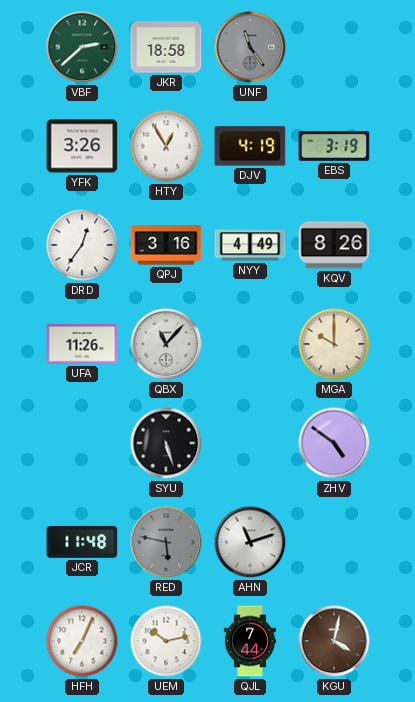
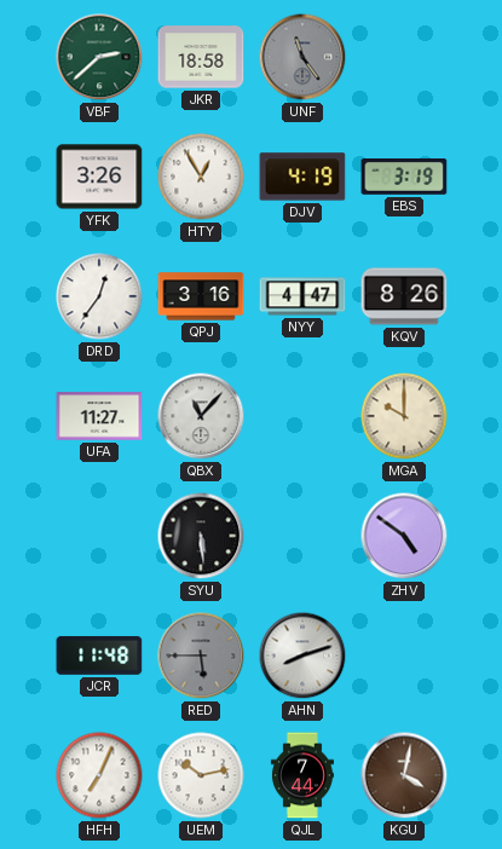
NYY: 4:49 -> 4:47
UFA: 11:26 -> 11:27
SYU: 5:27 -> 5:29
RED: 5:47 -> 5:45
AHN: 11:12 -> 8:12
